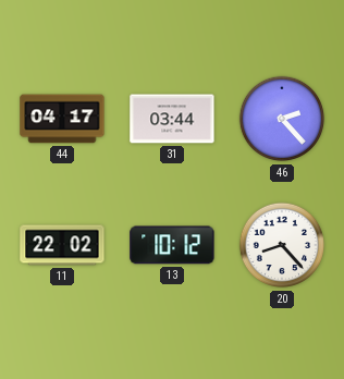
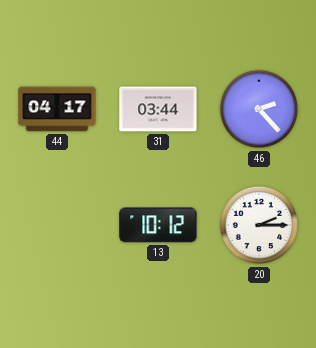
11: 22:02 -> none
20: 8:23 -> 2:15
